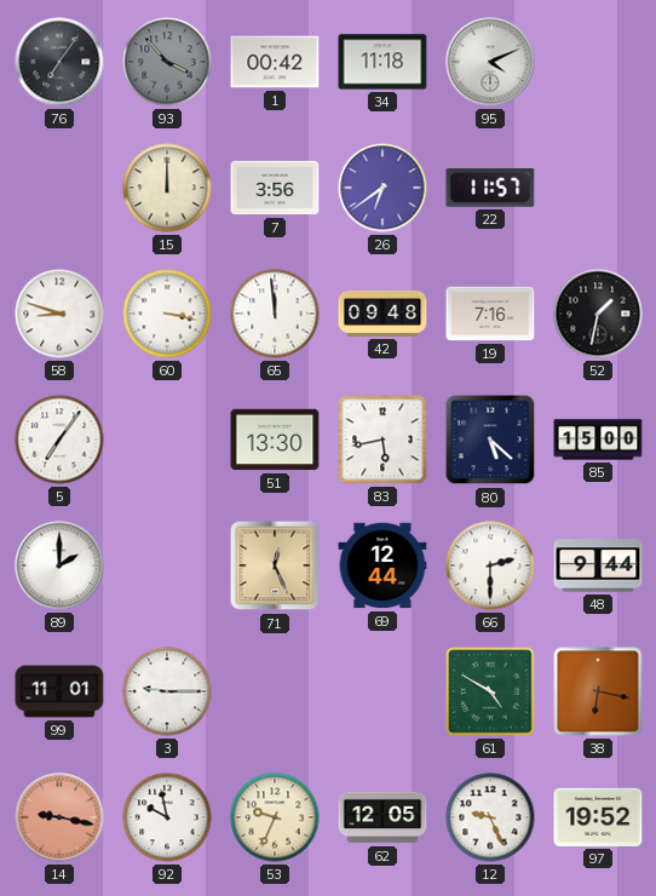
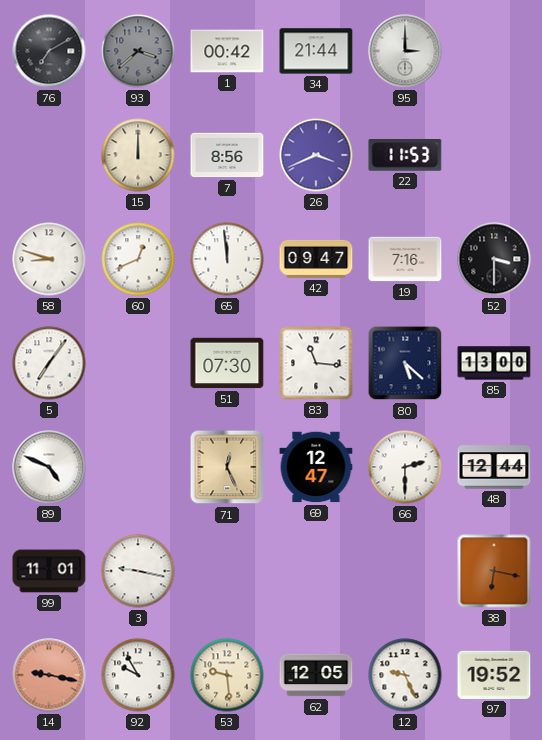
76: 7:06 -> 7:10
93: 3:53 -> 3:38
34: 11:18 -> 21:44
95: 4:11 -> 3:00
7: 3:56 -> 8:56
26: 6:39 -> 3:41
22: 11:57 -> 11:53
60: 3:17 -> 12:41
42: 09:48 -> 09:47
52: 1:32 -> 3:30
51: 13:30 -> 07:30
83: 5:43 -> 11:16
85: 15:00 -> 13:00
89: 2:00 -> 4:49
69: 12:44 -> 12:47
48: 9:44 -> 12:44
3: 9:15 -> 9:17
61: 4:50 -> none
92: 9:58 -> 9:55
53: 9:34 -> 9:29
